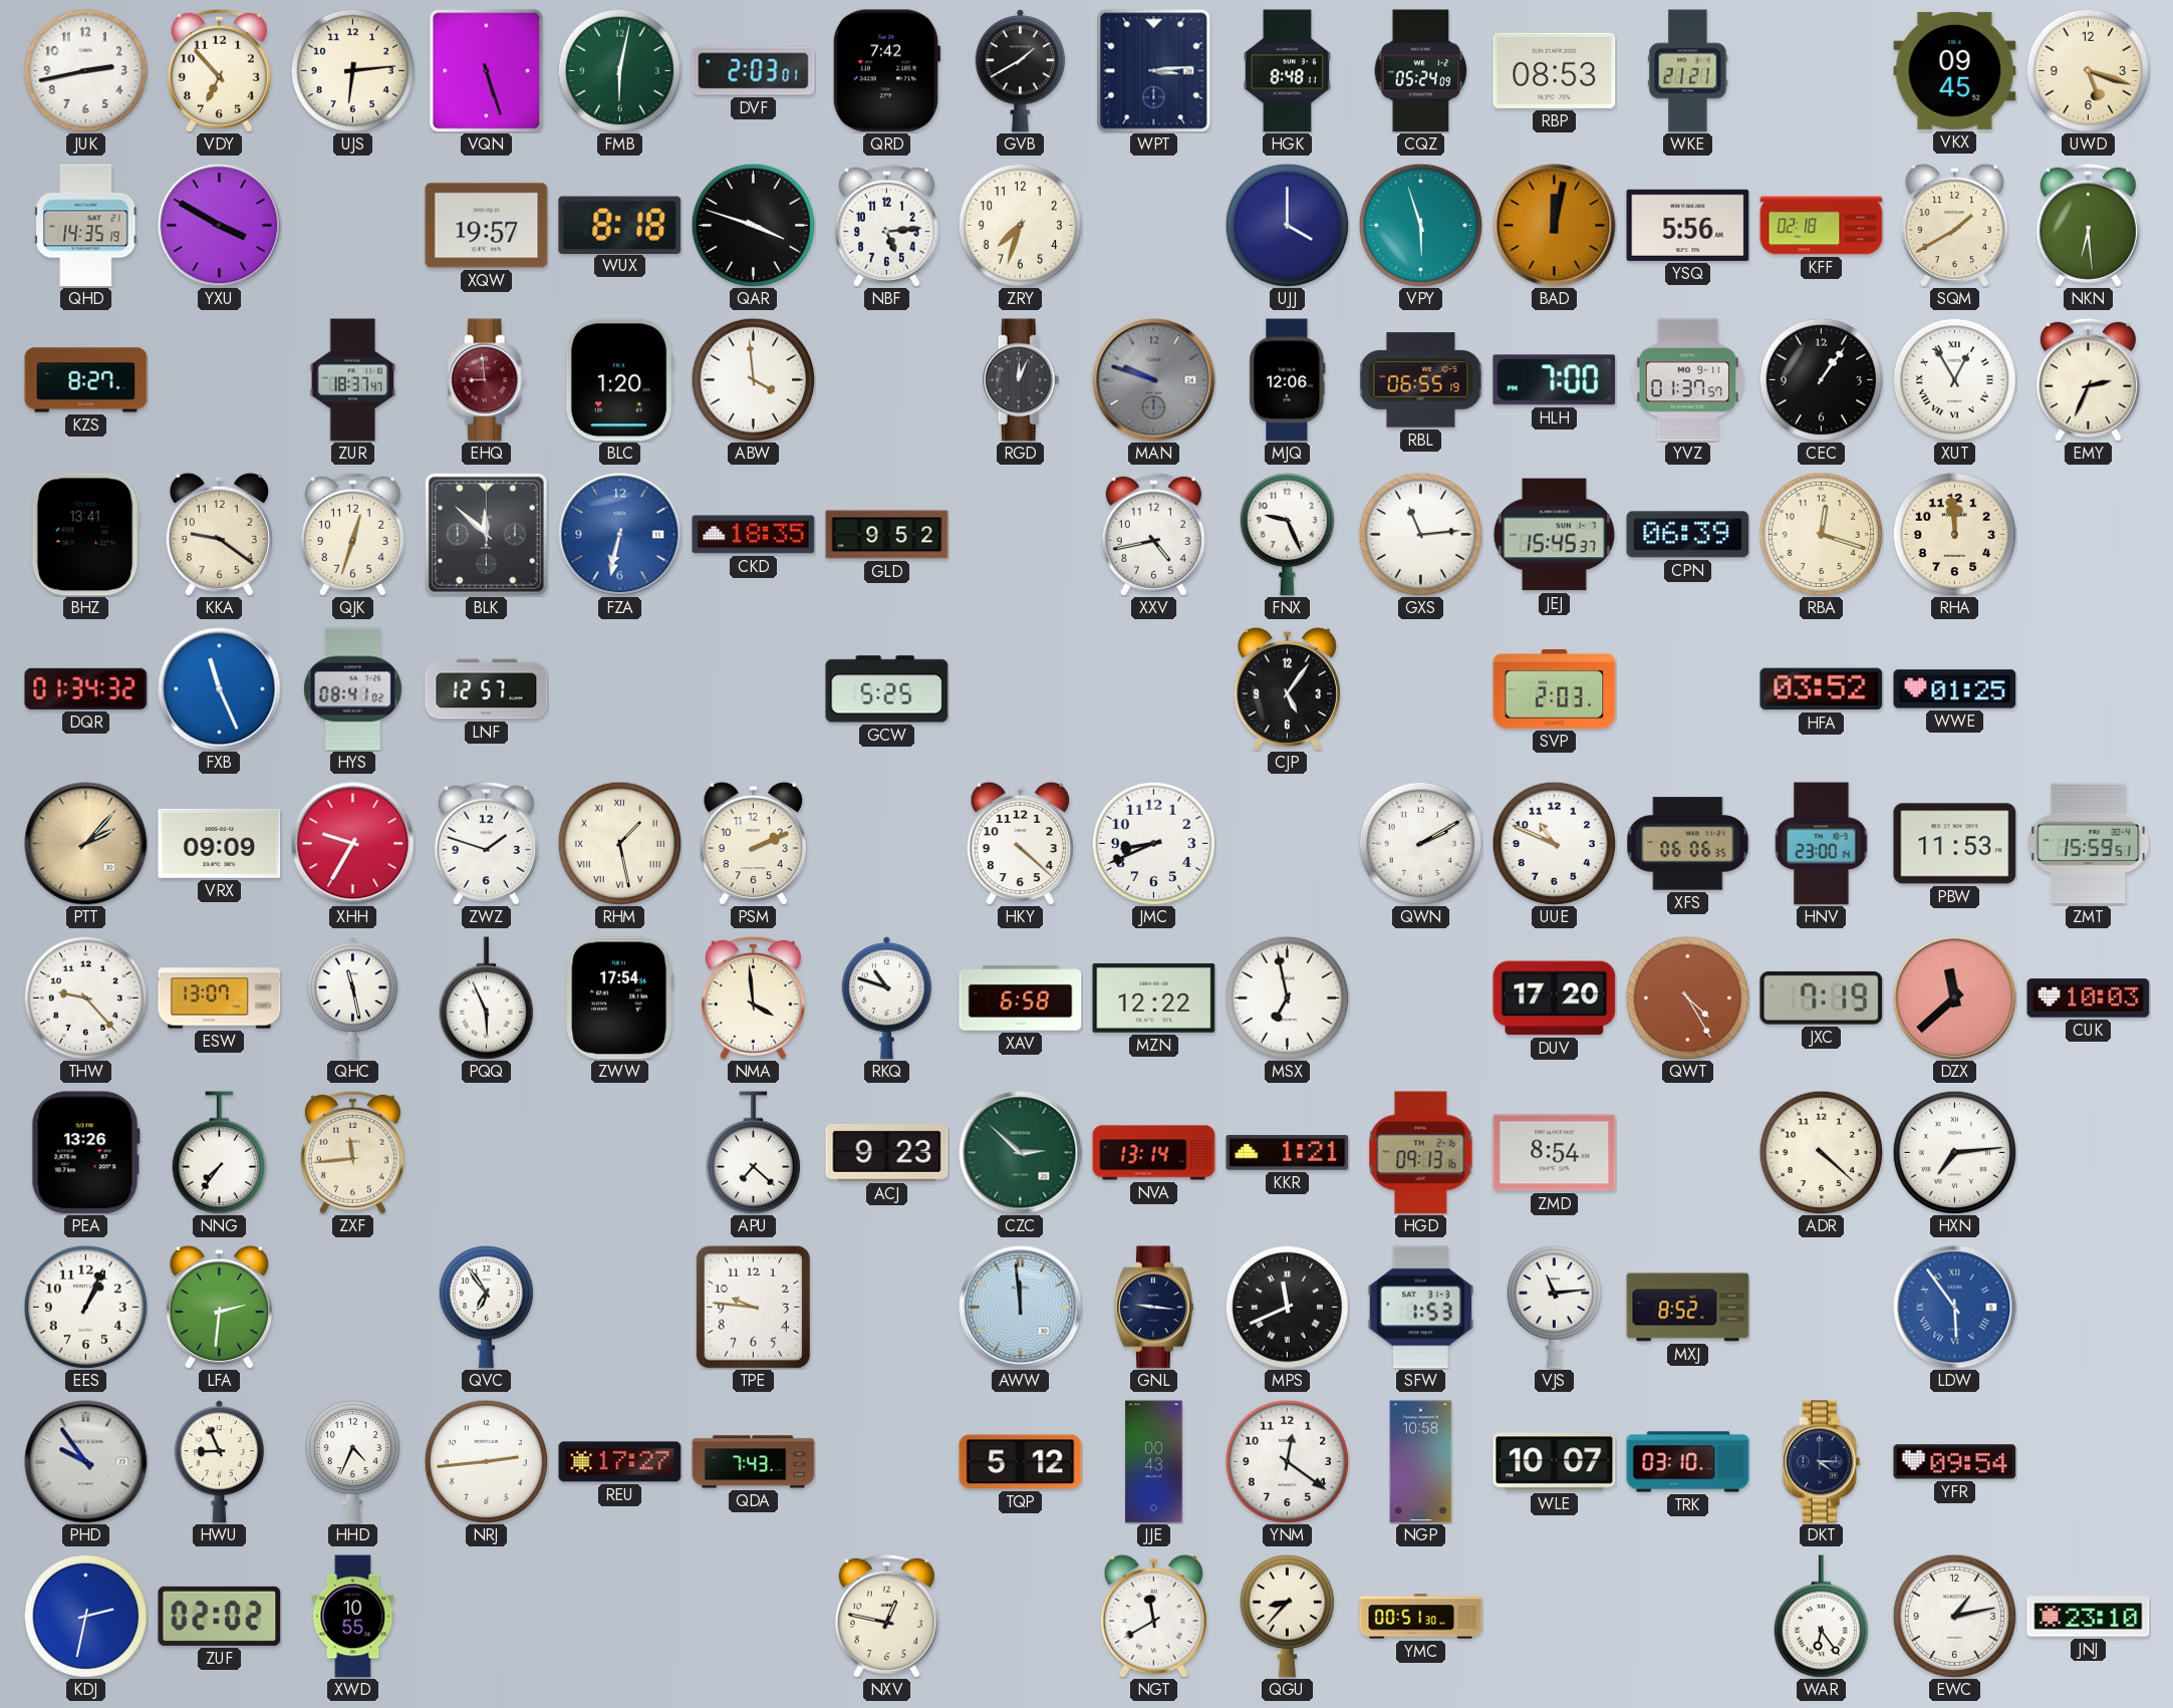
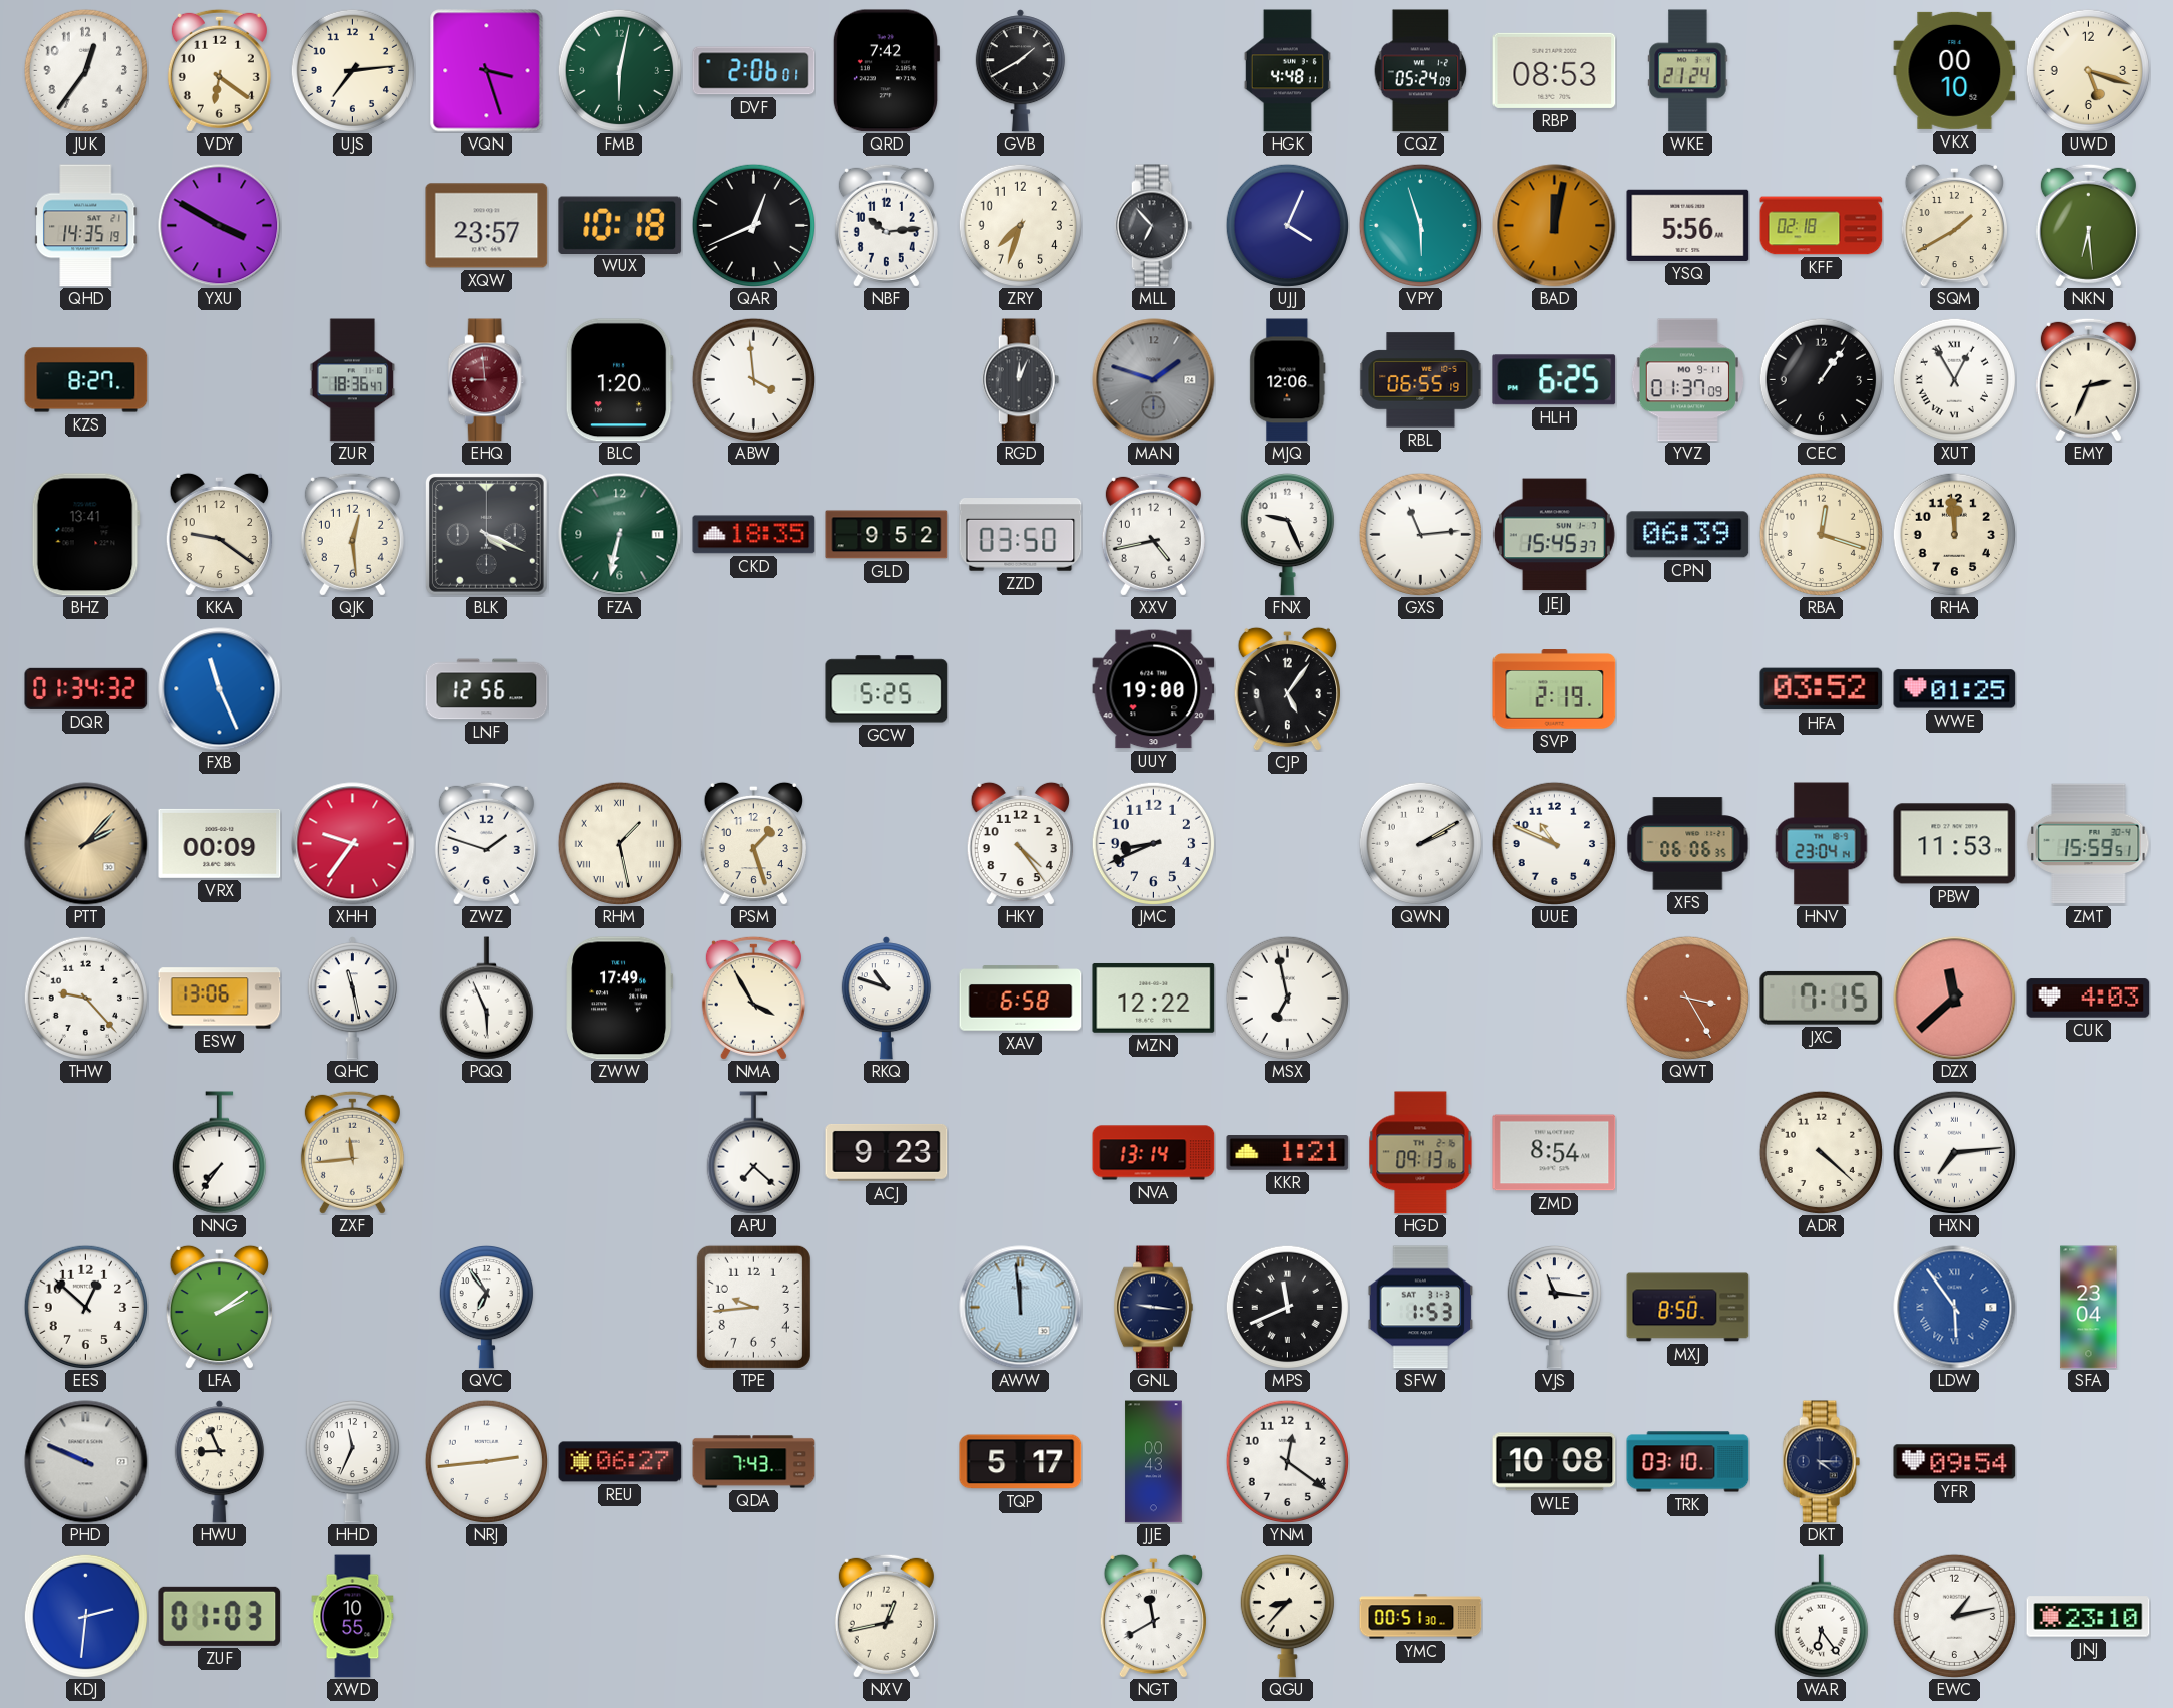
JUK: 2:43 -> 12:36
VDY: 6:53 -> 6:21
UJS: 6:14 -> 7:14
VQN: 5:27 -> 3:27
DVF: 2:03 -> 2:06
WPT: 3:14 -> none
HGK: 8:48 -> 4:48
WKE: 21:21 -> 21:24
VKX: 09:45 -> 00:10
XQW: 19:57 -> 23:57
WUX: 8:18 -> 10:18
QAR: 3:48 -> 12:41
NBF: 5:14 -> 10:14
MLL: none -> 6:53
UJJ: 4:00 -> 4:04
ZUR: 18:37 -> 18:36
MAN: 9:48 -> 1:48
HLH: 7:00 -> 6:25
YVZ: 01:37:57 -> 01:37:09
QJK: 12:33 -> 12:29
BLK: 11:52 -> 4:19
FZA dial: blue -> green
ZZD: none -> 03:50
HYS: 08:41 -> none
LNF: 12:57 -> 12:56
UUY: none -> 19:00
SVP: 2:03 -> 2:19
VRX: 09:09 -> 00:09
XHH: 9:35 -> 9:36
PSM: 2:11 -> 1:27
HKY: 4:22 -> 4:24
HNV: 23:00 -> 23:04
ESW: 13:07 -> 13:06
ZWW: 17:54 -> 17:49
NMA: 3:59 -> 3:55
DUV: 17:20 -> none
QWT: 4:25 -> 3:25
JXC: 7:19 -> 7:15
CUK: 10:03 -> 4:03
PEA: 13:26 -> none
CZC: 2:52 -> none
EES: 1:04 -> 12:52
LFA: 2:31 -> 2:09
TPE: 9:46 -> 9:44
VJS: 11:14 -> 11:16
MXJ: 8:52 -> 8:50
SFA: none -> 23:04
PHD: 9:54 -> 9:49
HHD: 4:34 -> 11:34
REU: 17:27 -> 06:27
TQP: 5:12 -> 5:17
NGP: 10:58 -> none
WLE: 10:07 -> 10:08
KDJ: 2:32 -> 2:31
ZUF: 02:02 -> 01:03
NXV: 12:47 -> 12:43
